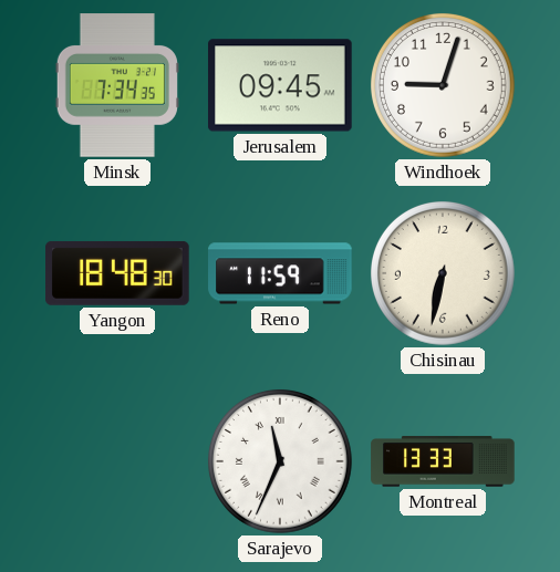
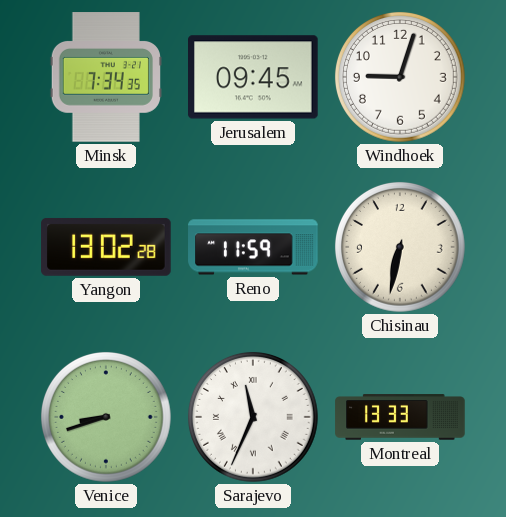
Yangon: 18:48 -> 13:02
Venice: none -> 8:42
